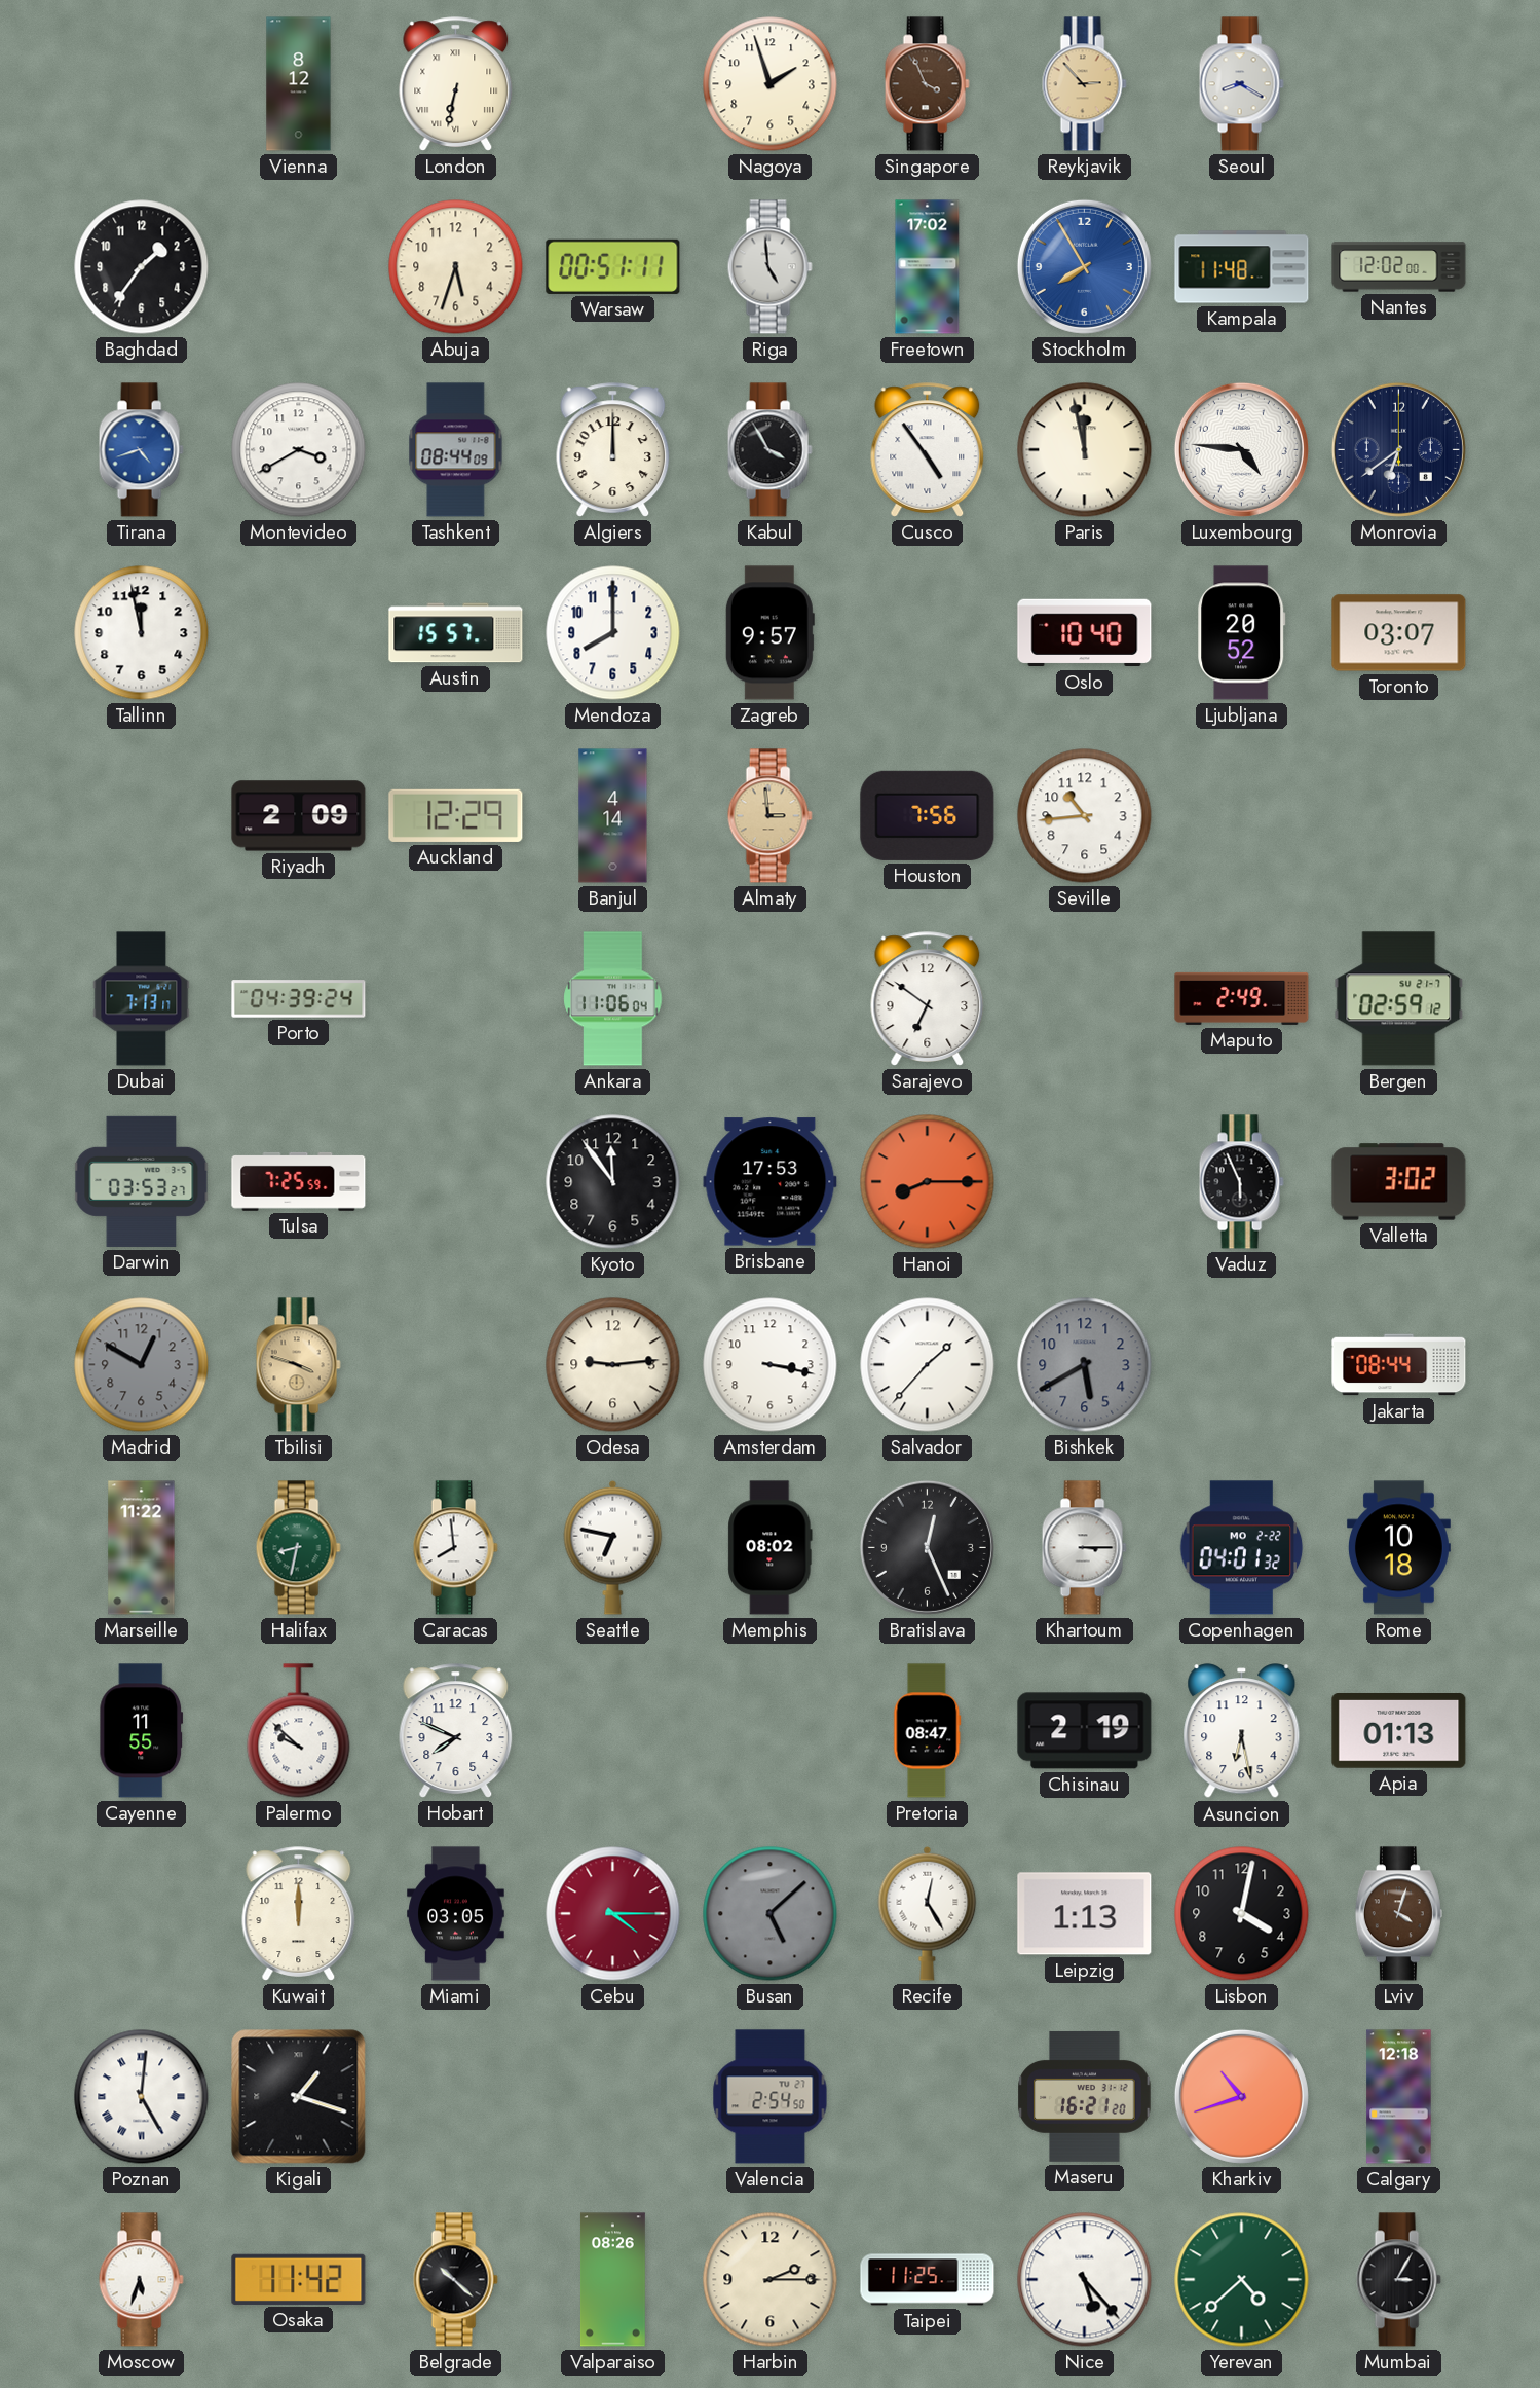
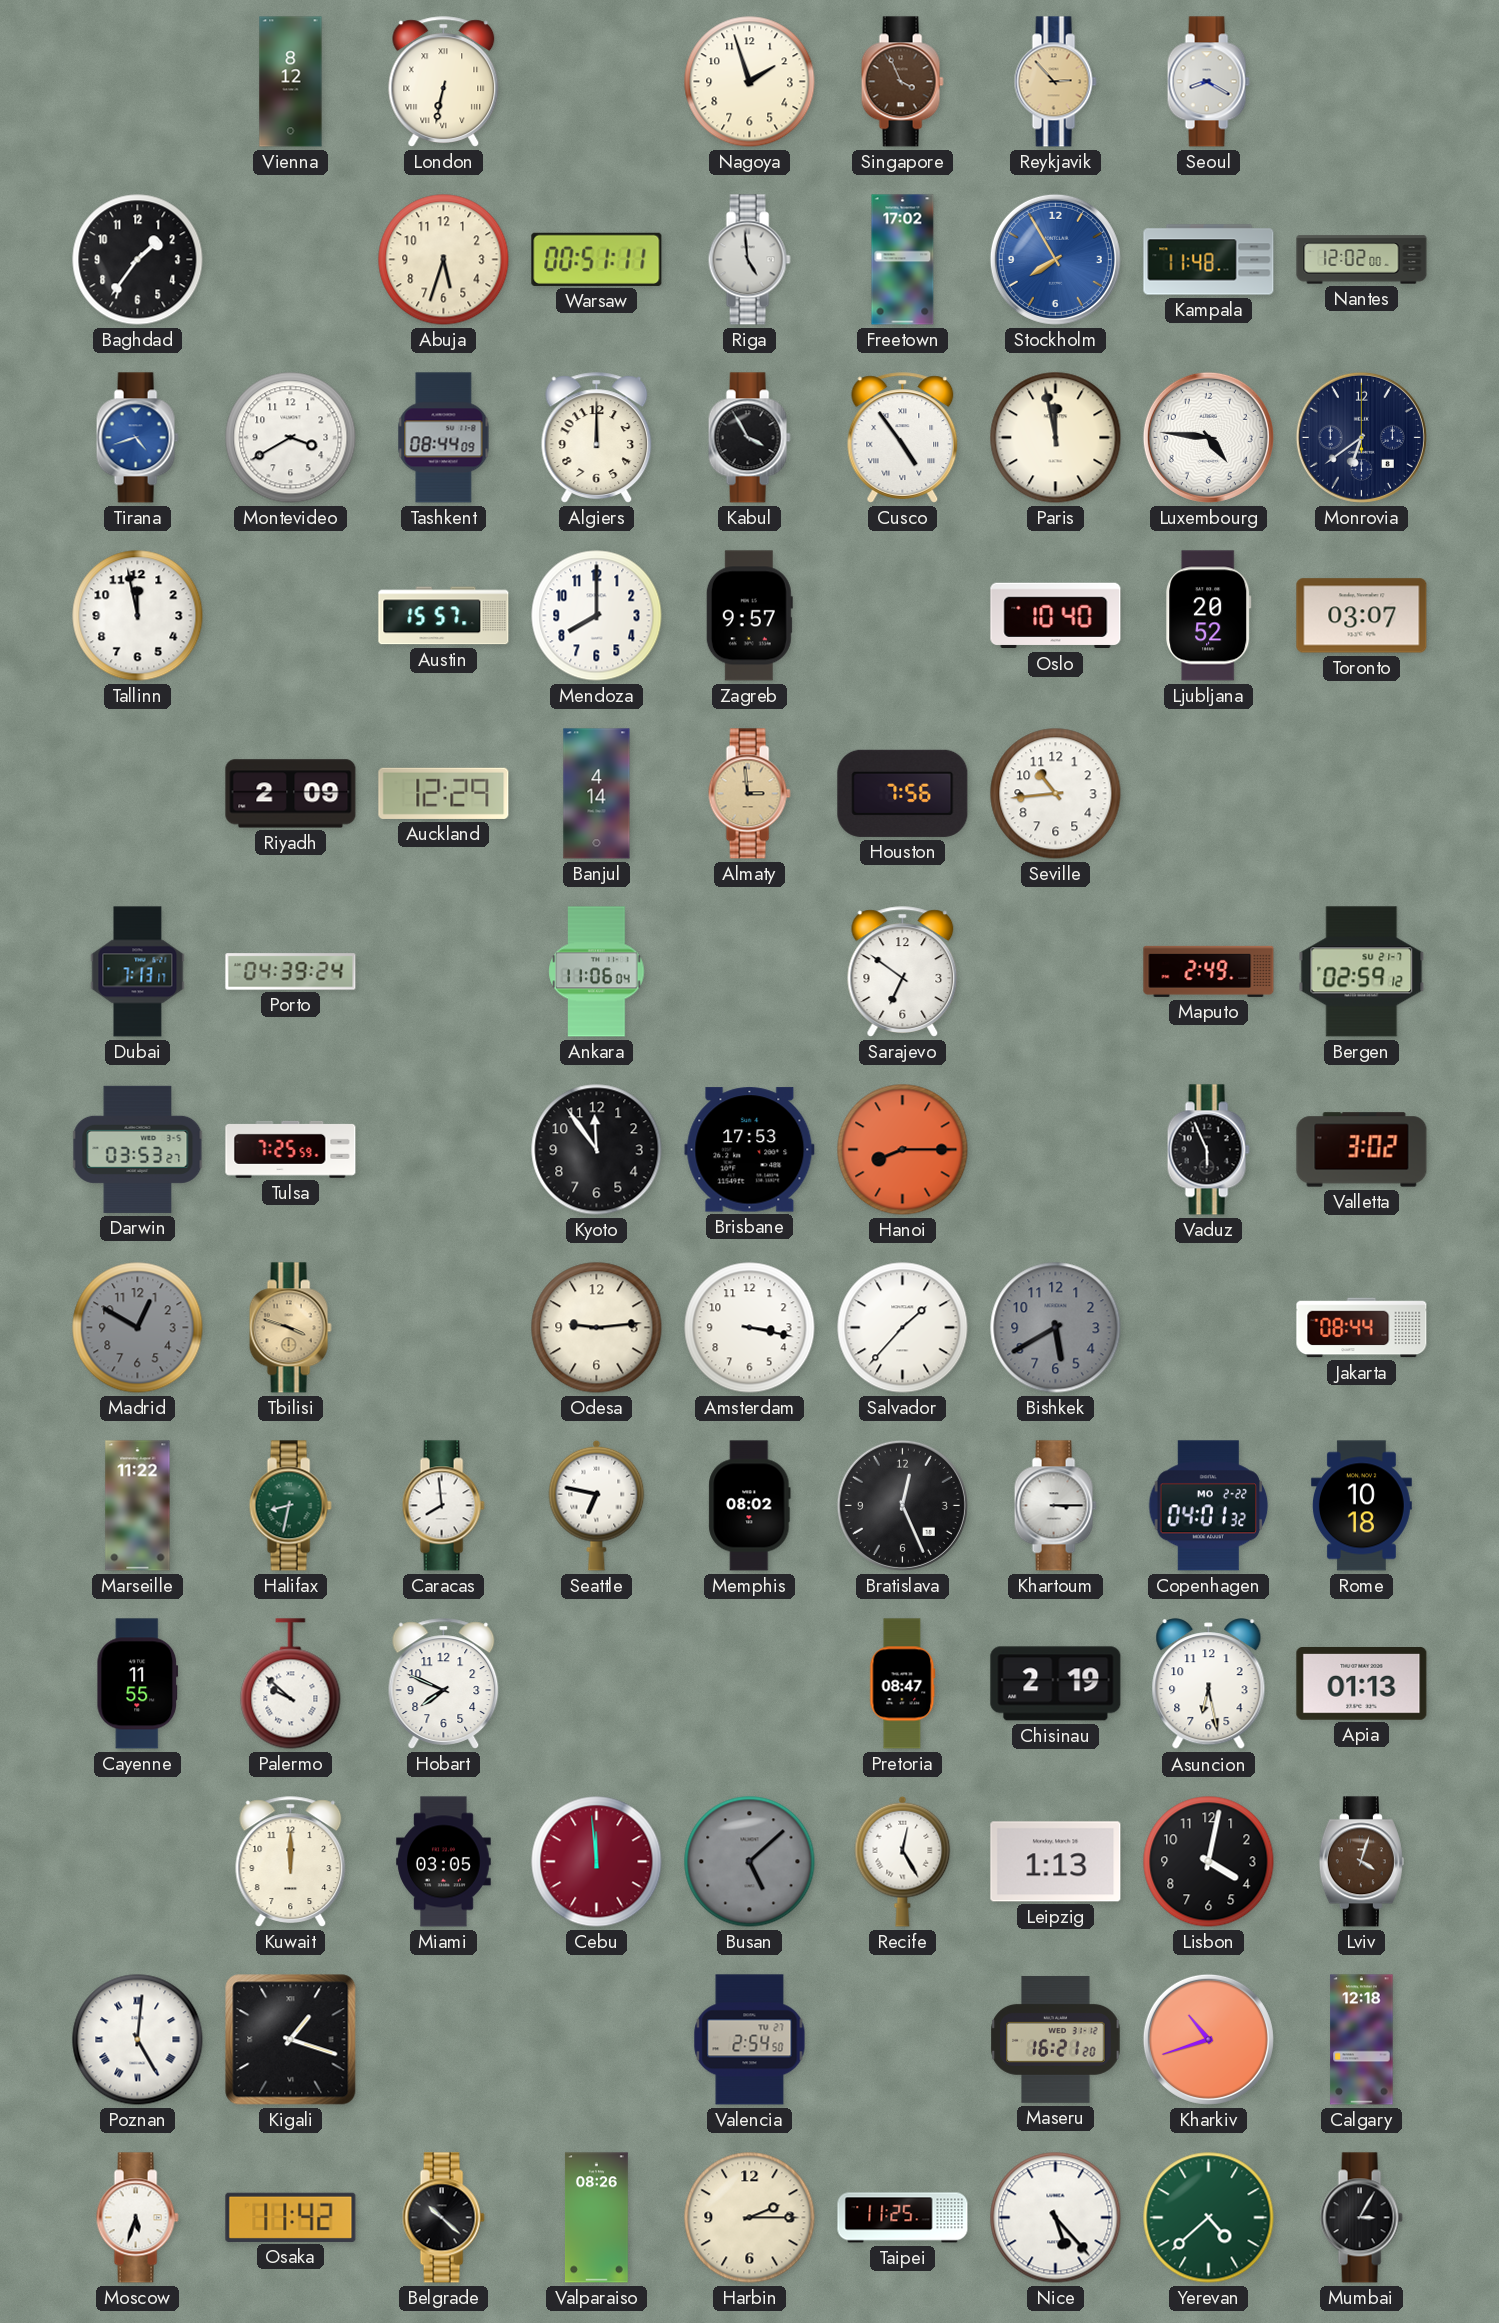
Cebu: 4:15 -> 11:59
